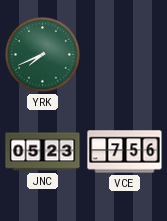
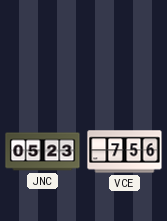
YRK: 7:41 -> none
